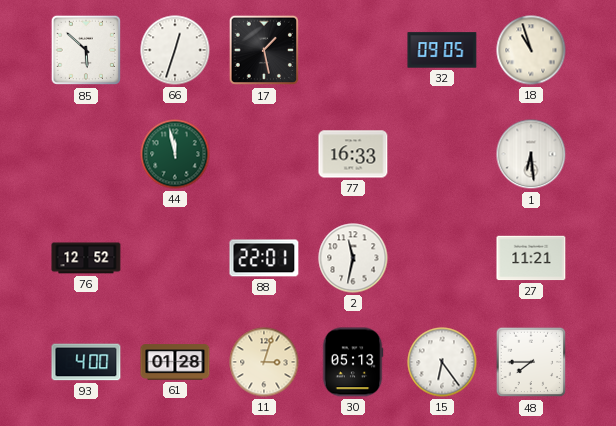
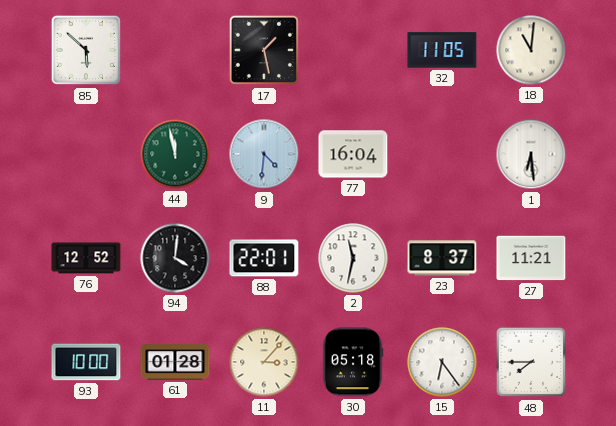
66: 12:33 -> none
32: 09:05 -> 11:05
18: 10:57 -> 11:01
9: none -> 4:31
77: 16:33 -> 16:04
94: none -> 4:01
23: none -> 8:37
93: 4:00 -> 10:00
11: 3:03 -> 3:07
30: 05:13 -> 05:18
